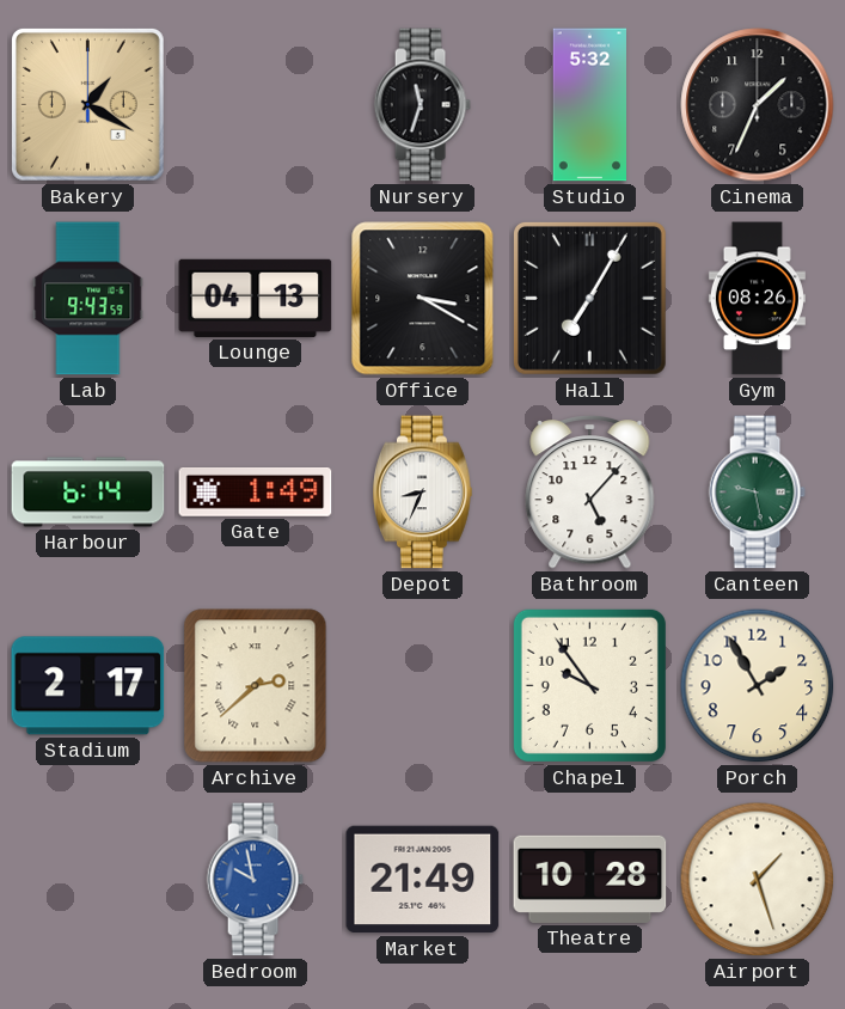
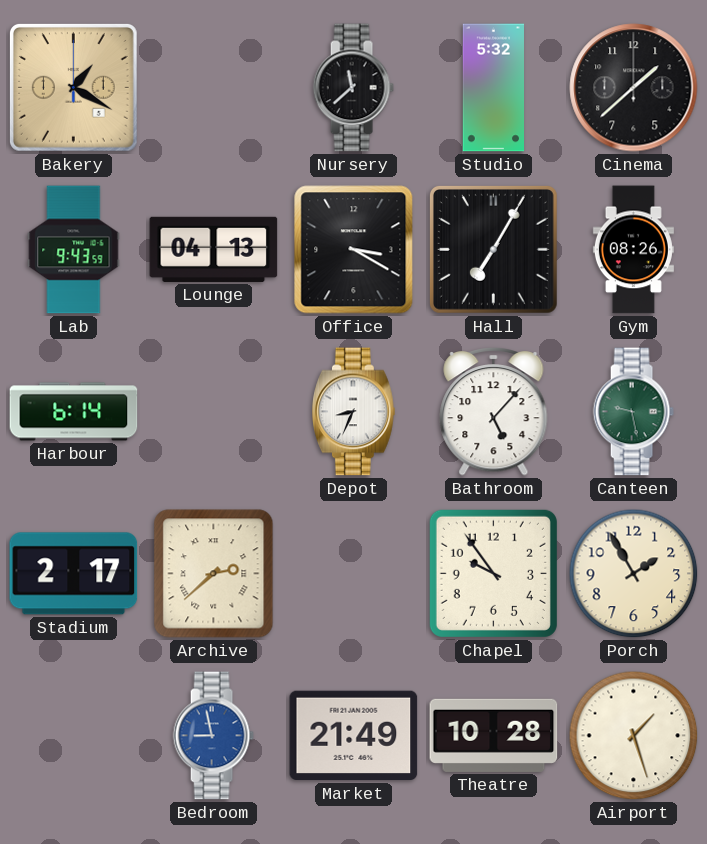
Nursery: 11:33 -> 11:38
Cinema: 1:34 -> 1:38
Gate: 1:49 -> none
Bedroom: 9:58 -> 8:58
